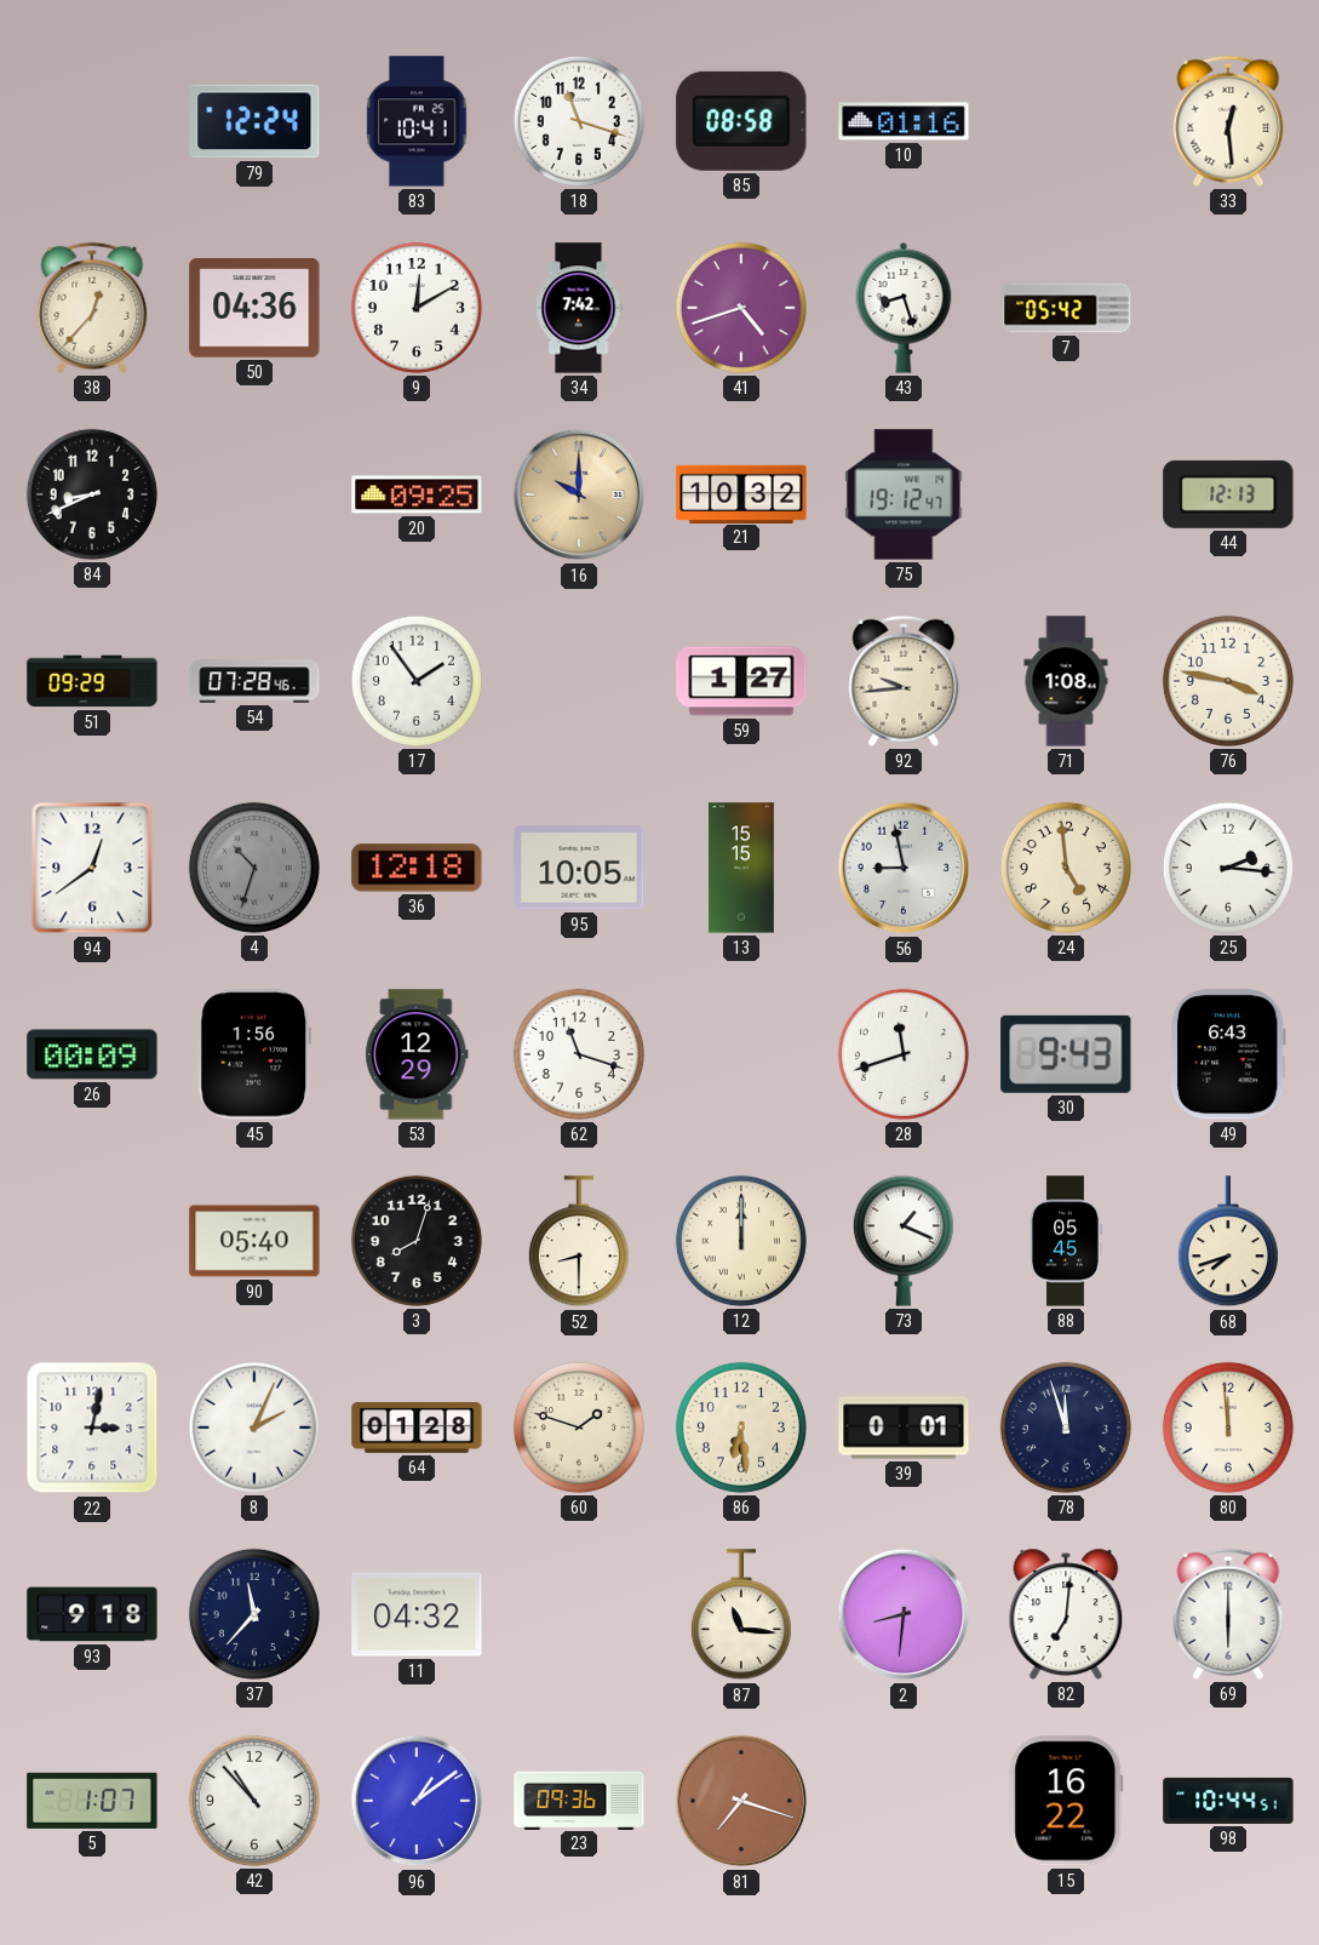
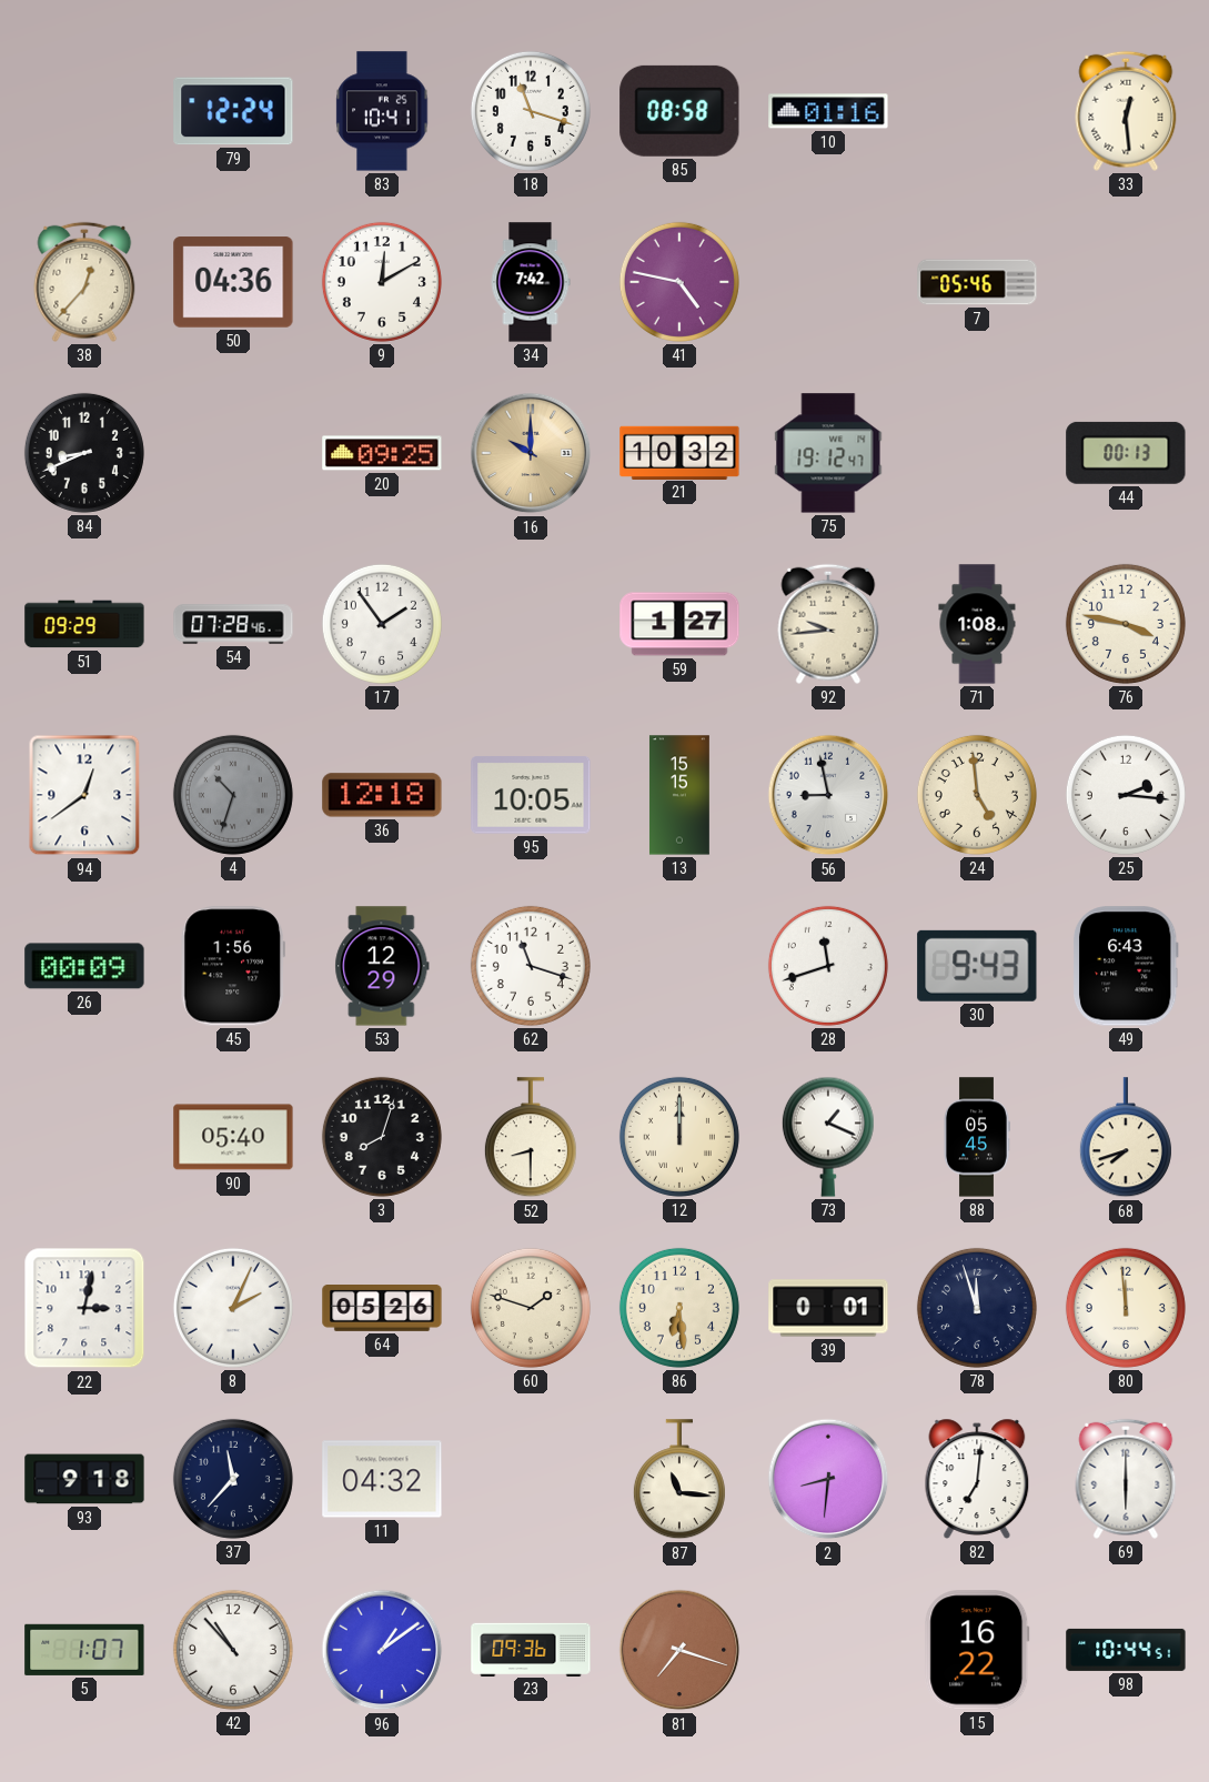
41: 4:42 -> 4:47
43: 8:27 -> none
7: 05:42 -> 05:46
44: 12:13 -> 00:13
64: 01:28 -> 05:26
